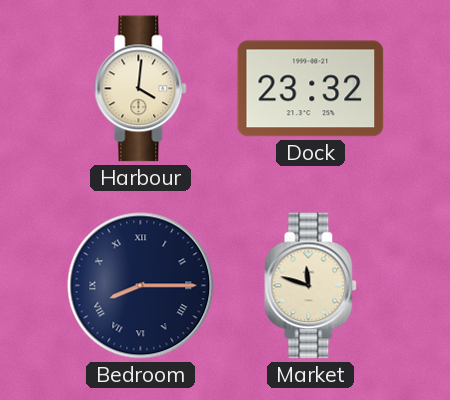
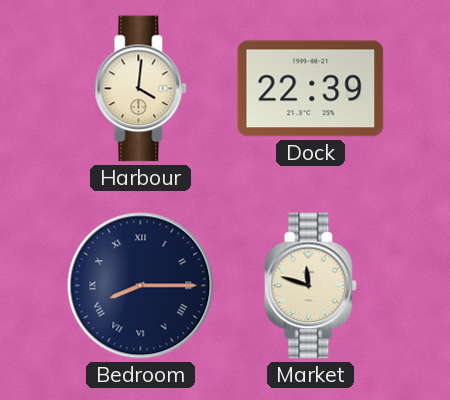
Dock: 23:32 -> 22:39
